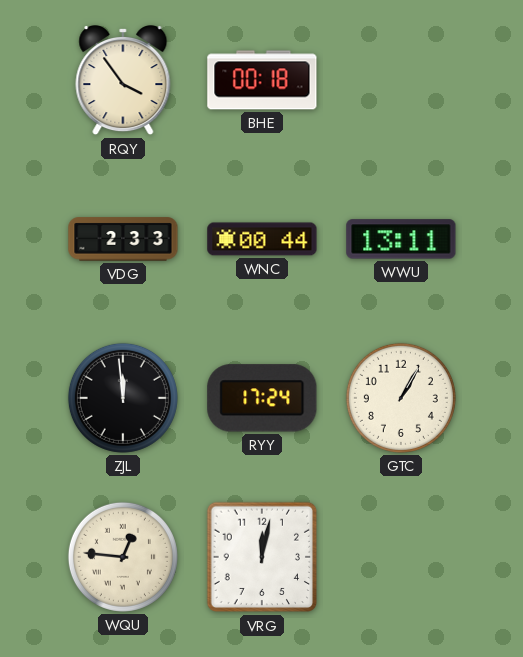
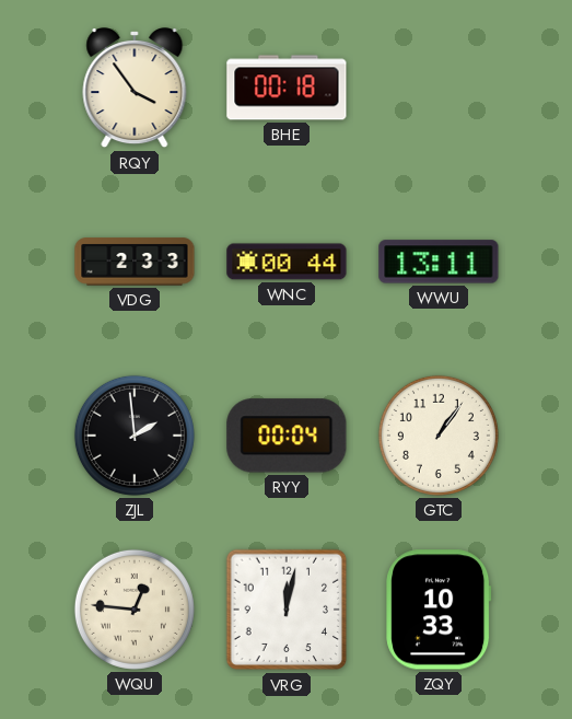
ZJL: 11:59 -> 1:59
RYY: 17:24 -> 00:04
GTC: 1:05 -> 1:06
ZQY: none -> 10:33
